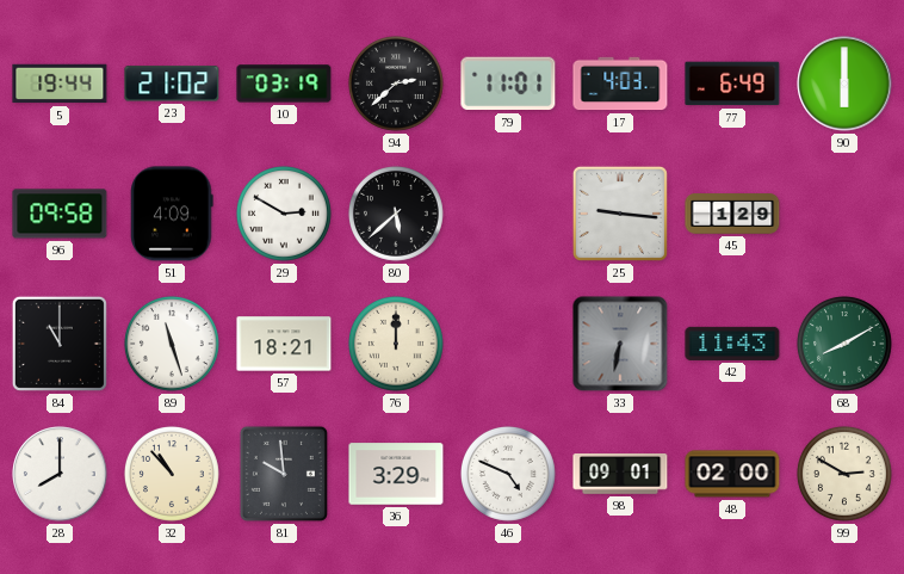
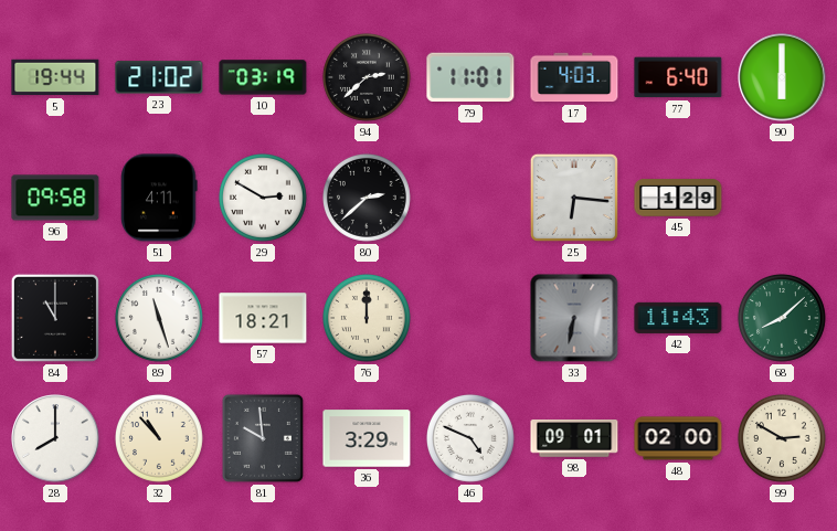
77: 6:49 -> 6:40
51: 4:09 -> 4:11
80: 5:38 -> 2:38
25: 9:16 -> 6:16
68: 8:10 -> 8:08
